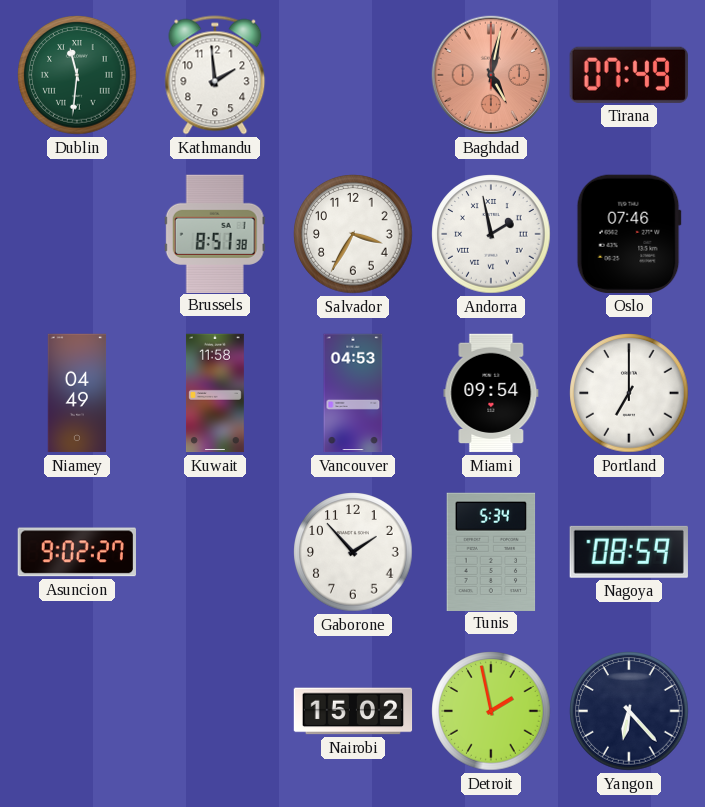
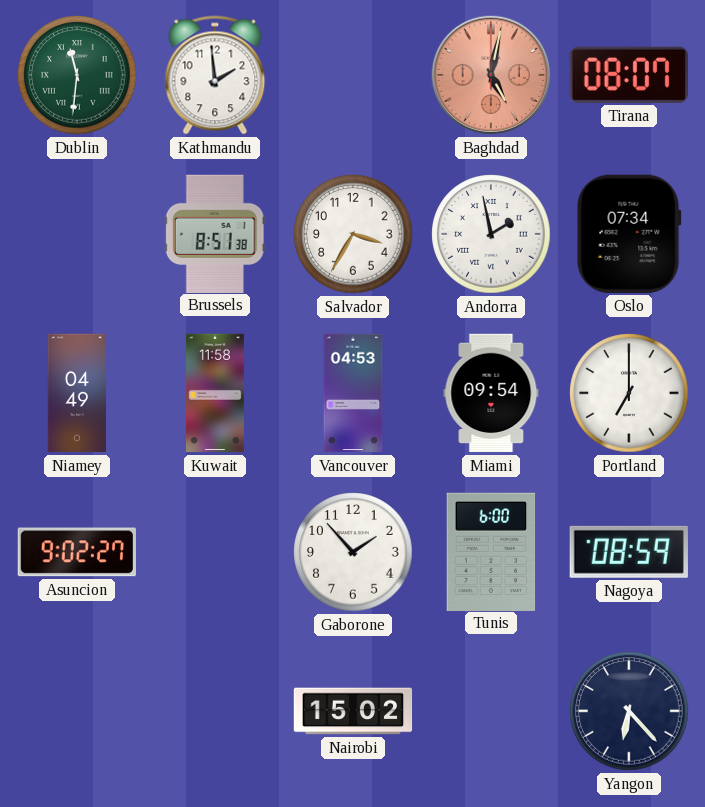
Tirana: 07:49 -> 08:07
Oslo: 07:46 -> 07:34
Tunis: 5:34 -> 6:00
Detroit: 1:58 -> none
